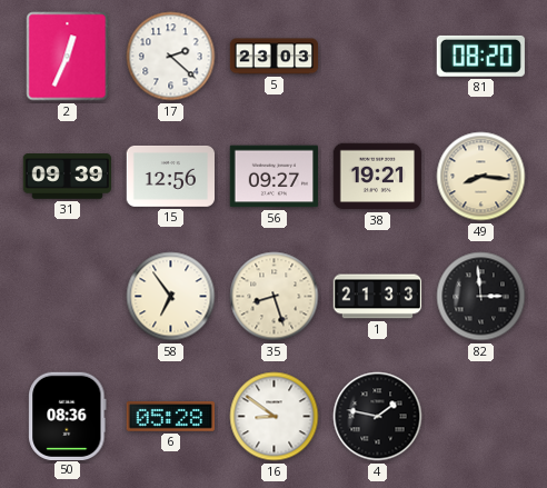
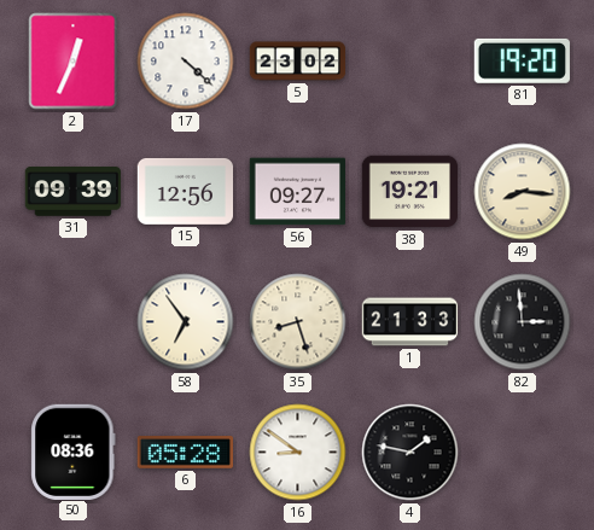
17: 2:22 -> 4:22
5: 23:03 -> 23:02
81: 08:20 -> 19:20
